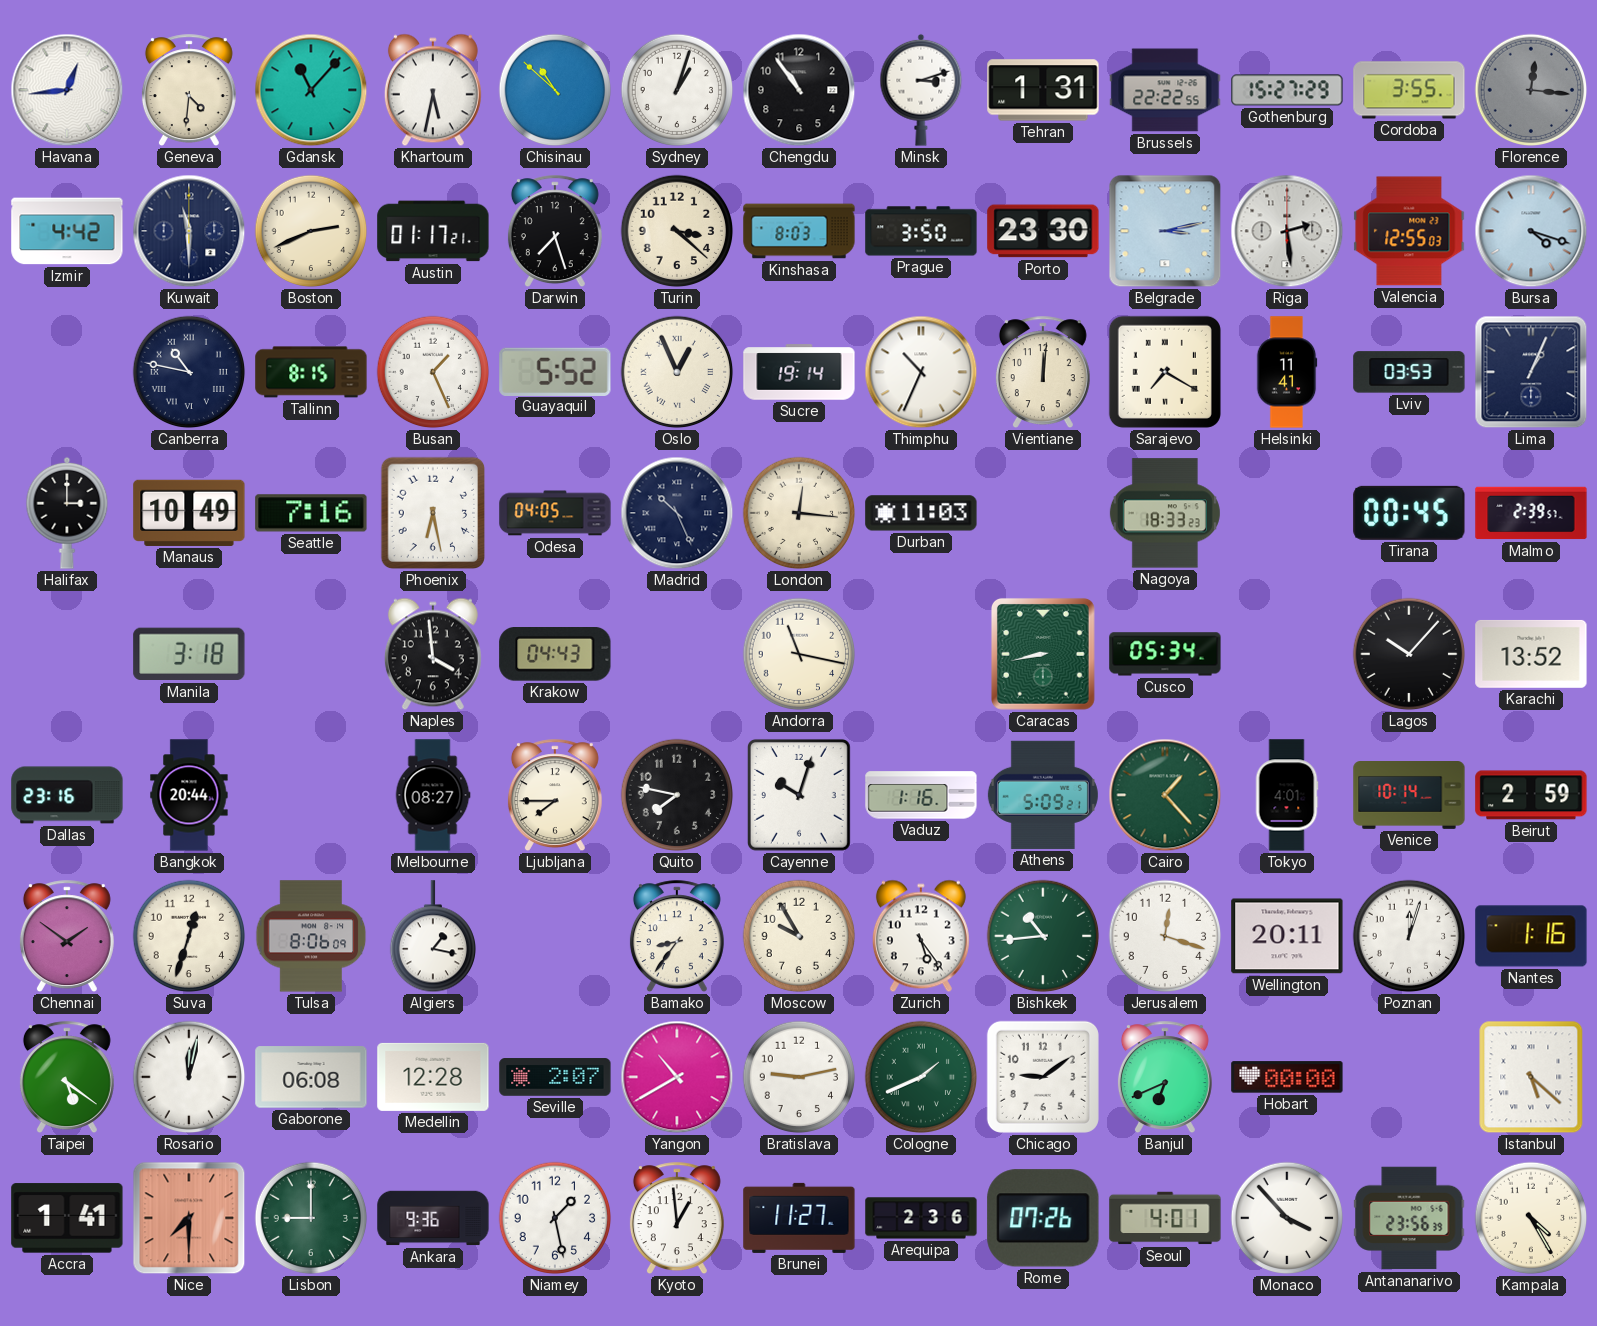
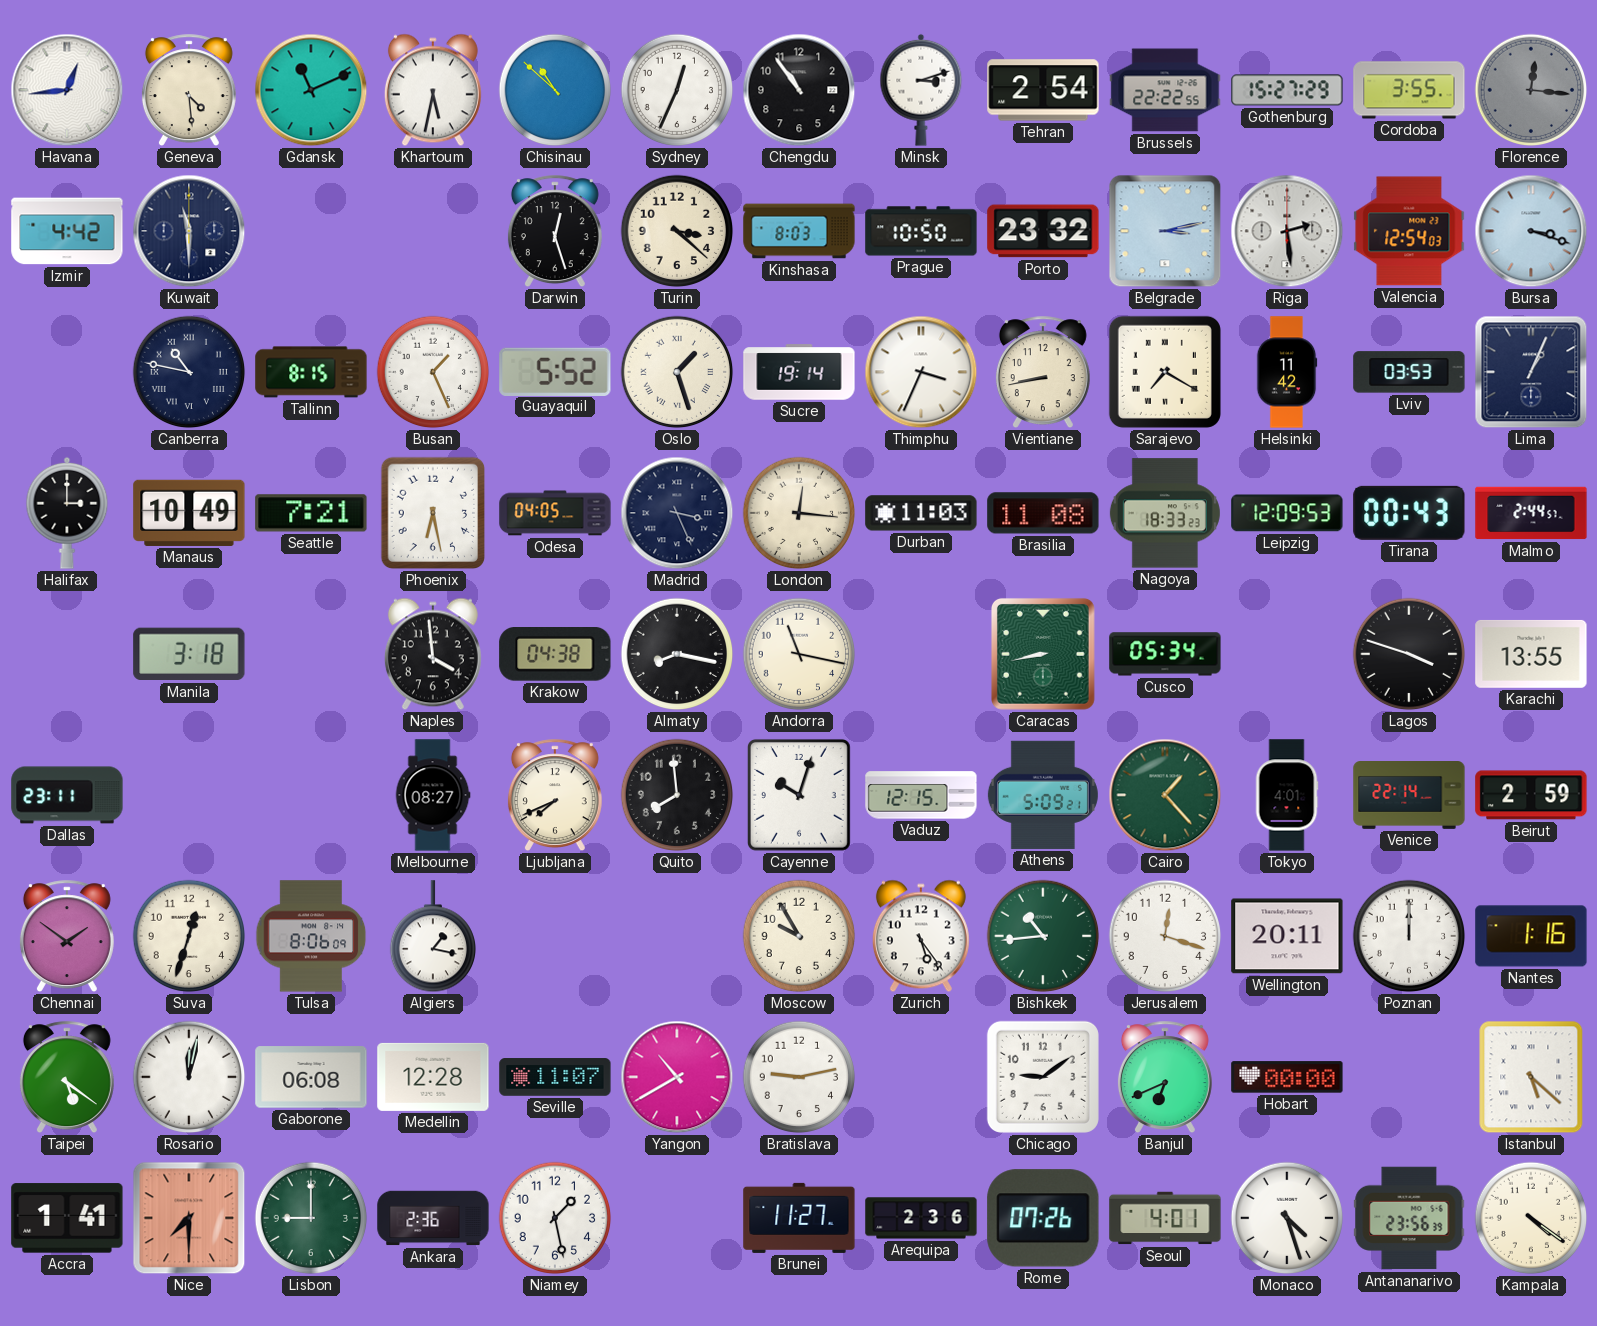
Geneva: 4:31 -> 4:29
Gdansk: 11:07 -> 11:11
Sydney: 1:03 -> 12:34
Tehran: 1:31 -> 2:54
Boston: 2:41 -> none
Austin: 01:17 -> none
Darwin: 7:27 -> 12:27
Prague: 3:50 -> 10:50
Porto: 23:30 -> 23:32
Valencia: 12:55 -> 12:54
Bursa: 4:18 -> 3:18
Oslo: 12:56 -> 1:27
Thimphu: 10:34 -> 3:34
Vientiane: 12:01 -> 8:43
Helsinki: 11:41 -> 11:42
Seattle: 7:16 -> 7:21
Madrid: 10:26 -> 3:26
Brasilia: none -> 11:08
Leipzig: none -> 12:09
Tirana: 00:45 -> 00:43
Malmo: 2:39 -> 2:44
Krakow: 04:43 -> 04:38
Almaty: none -> 8:17
Lagos: 10:07 -> 3:48
Karachi: 13:52 -> 13:55
Dallas: 23:16 -> 23:11
Bangkok: 20:44 -> none
Ljubljana: 7:45 -> 7:41
Quito: 7:47 -> 7:59
Vaduz: 1:16 -> 12:15
Venice: 10:14 -> 22:14
Bamako: 8:36 -> none
Poznan: 12:03 -> 12:00
Seville: 2:07 -> 11:07
Cologne: 1:41 -> none
Ankara: 9:36 -> 2:36
Kyoto: 12:59 -> none
Monaco: 3:53 -> 4:27
Kampala: 4:25 -> 4:21
